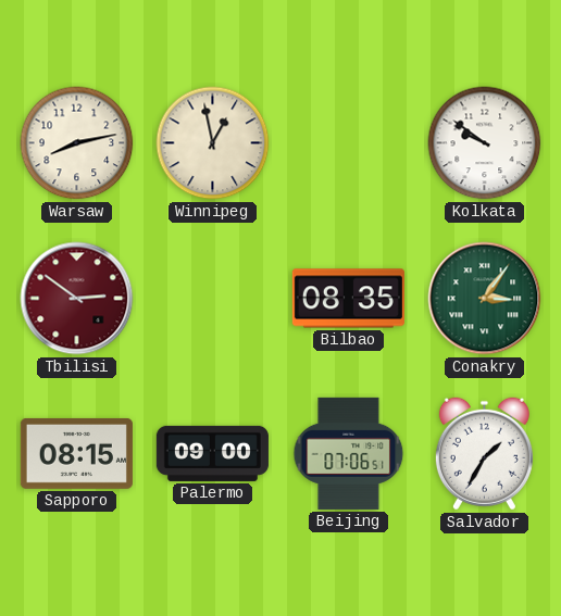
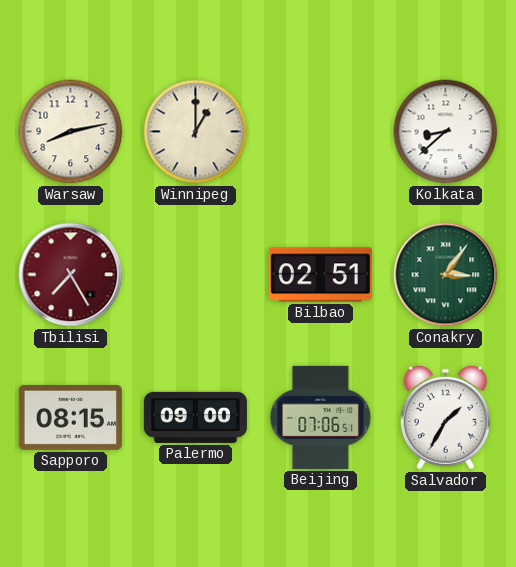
Winnipeg: 12:58 -> 1:00
Kolkata: 9:51 -> 8:38
Tbilisi: 2:51 -> 7:25
Bilbao: 08:35 -> 02:51
